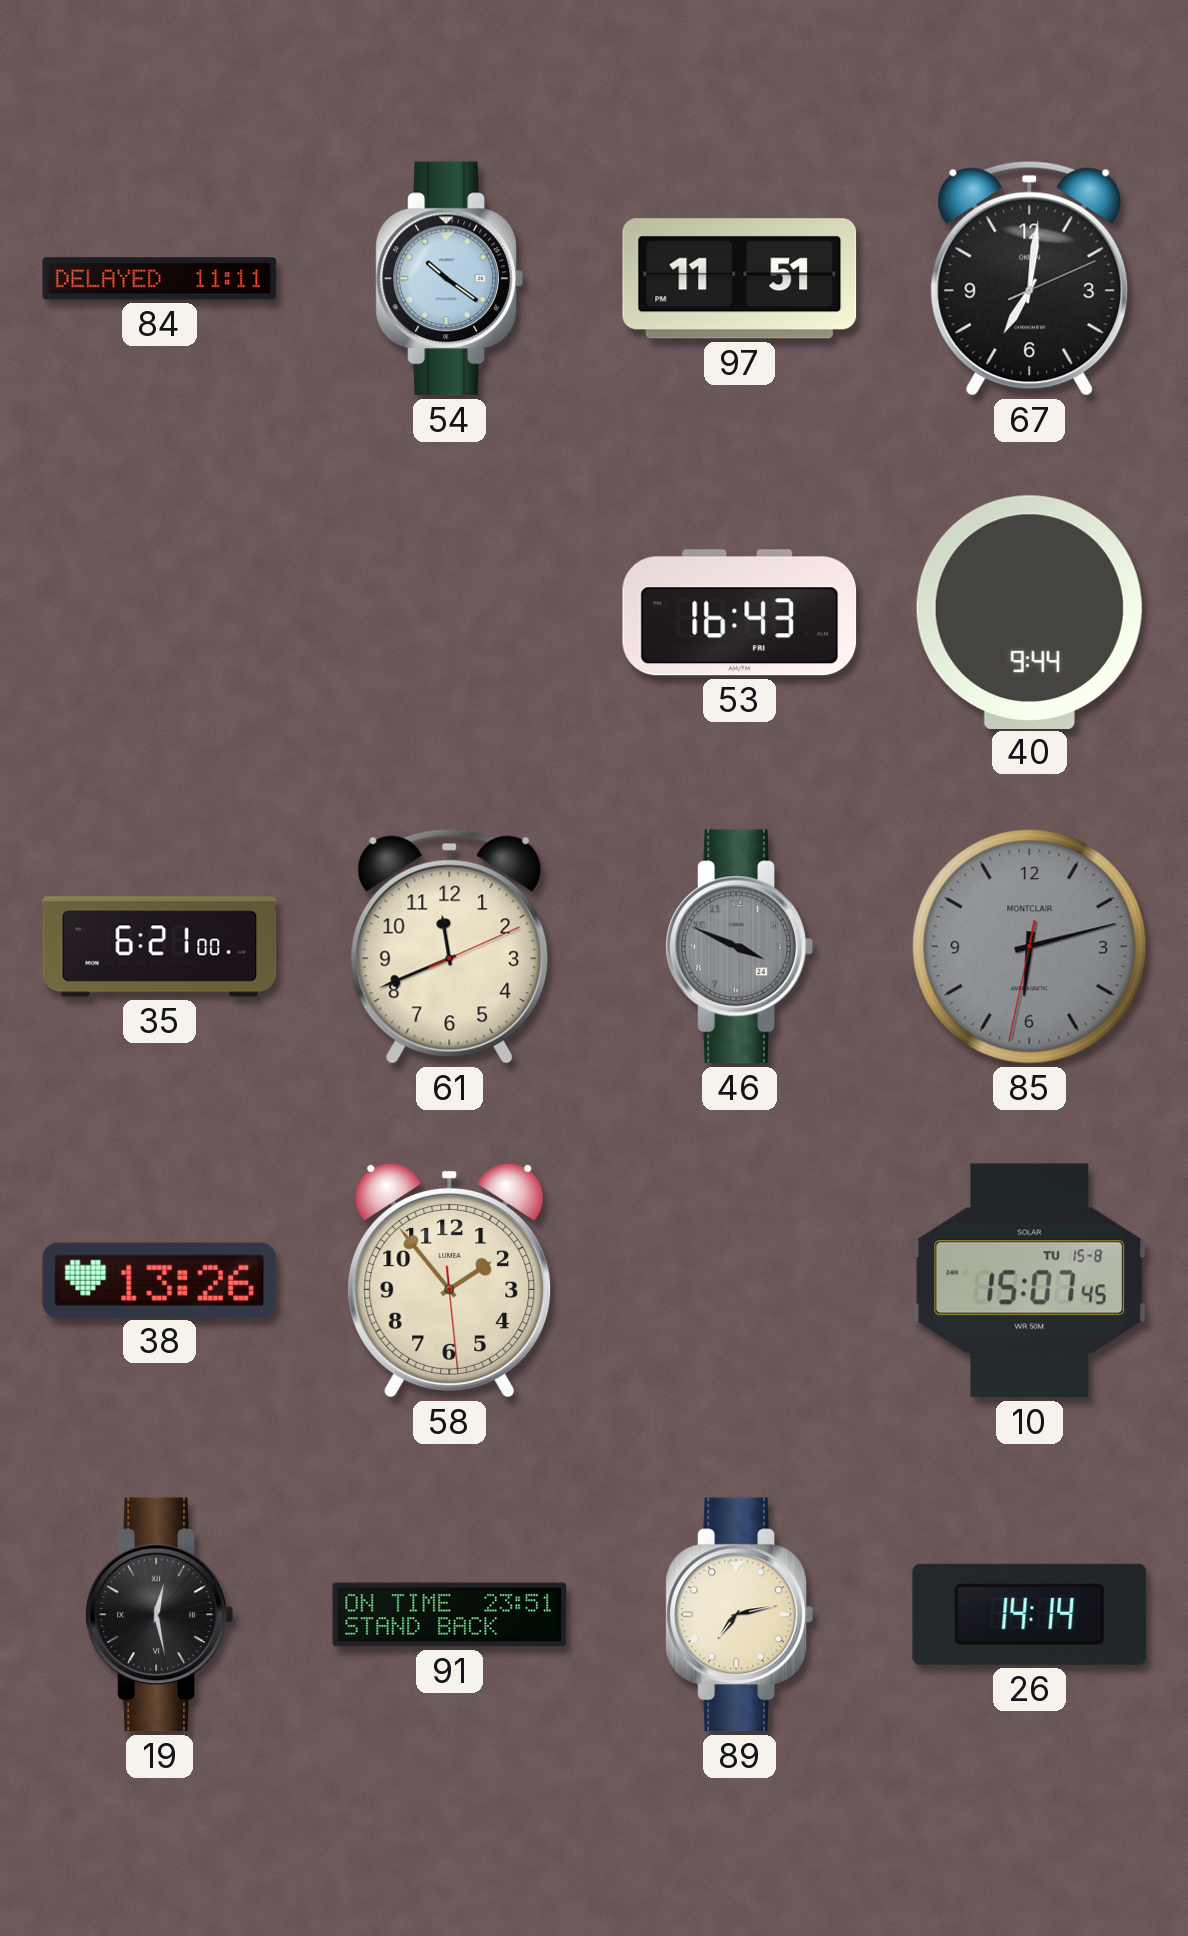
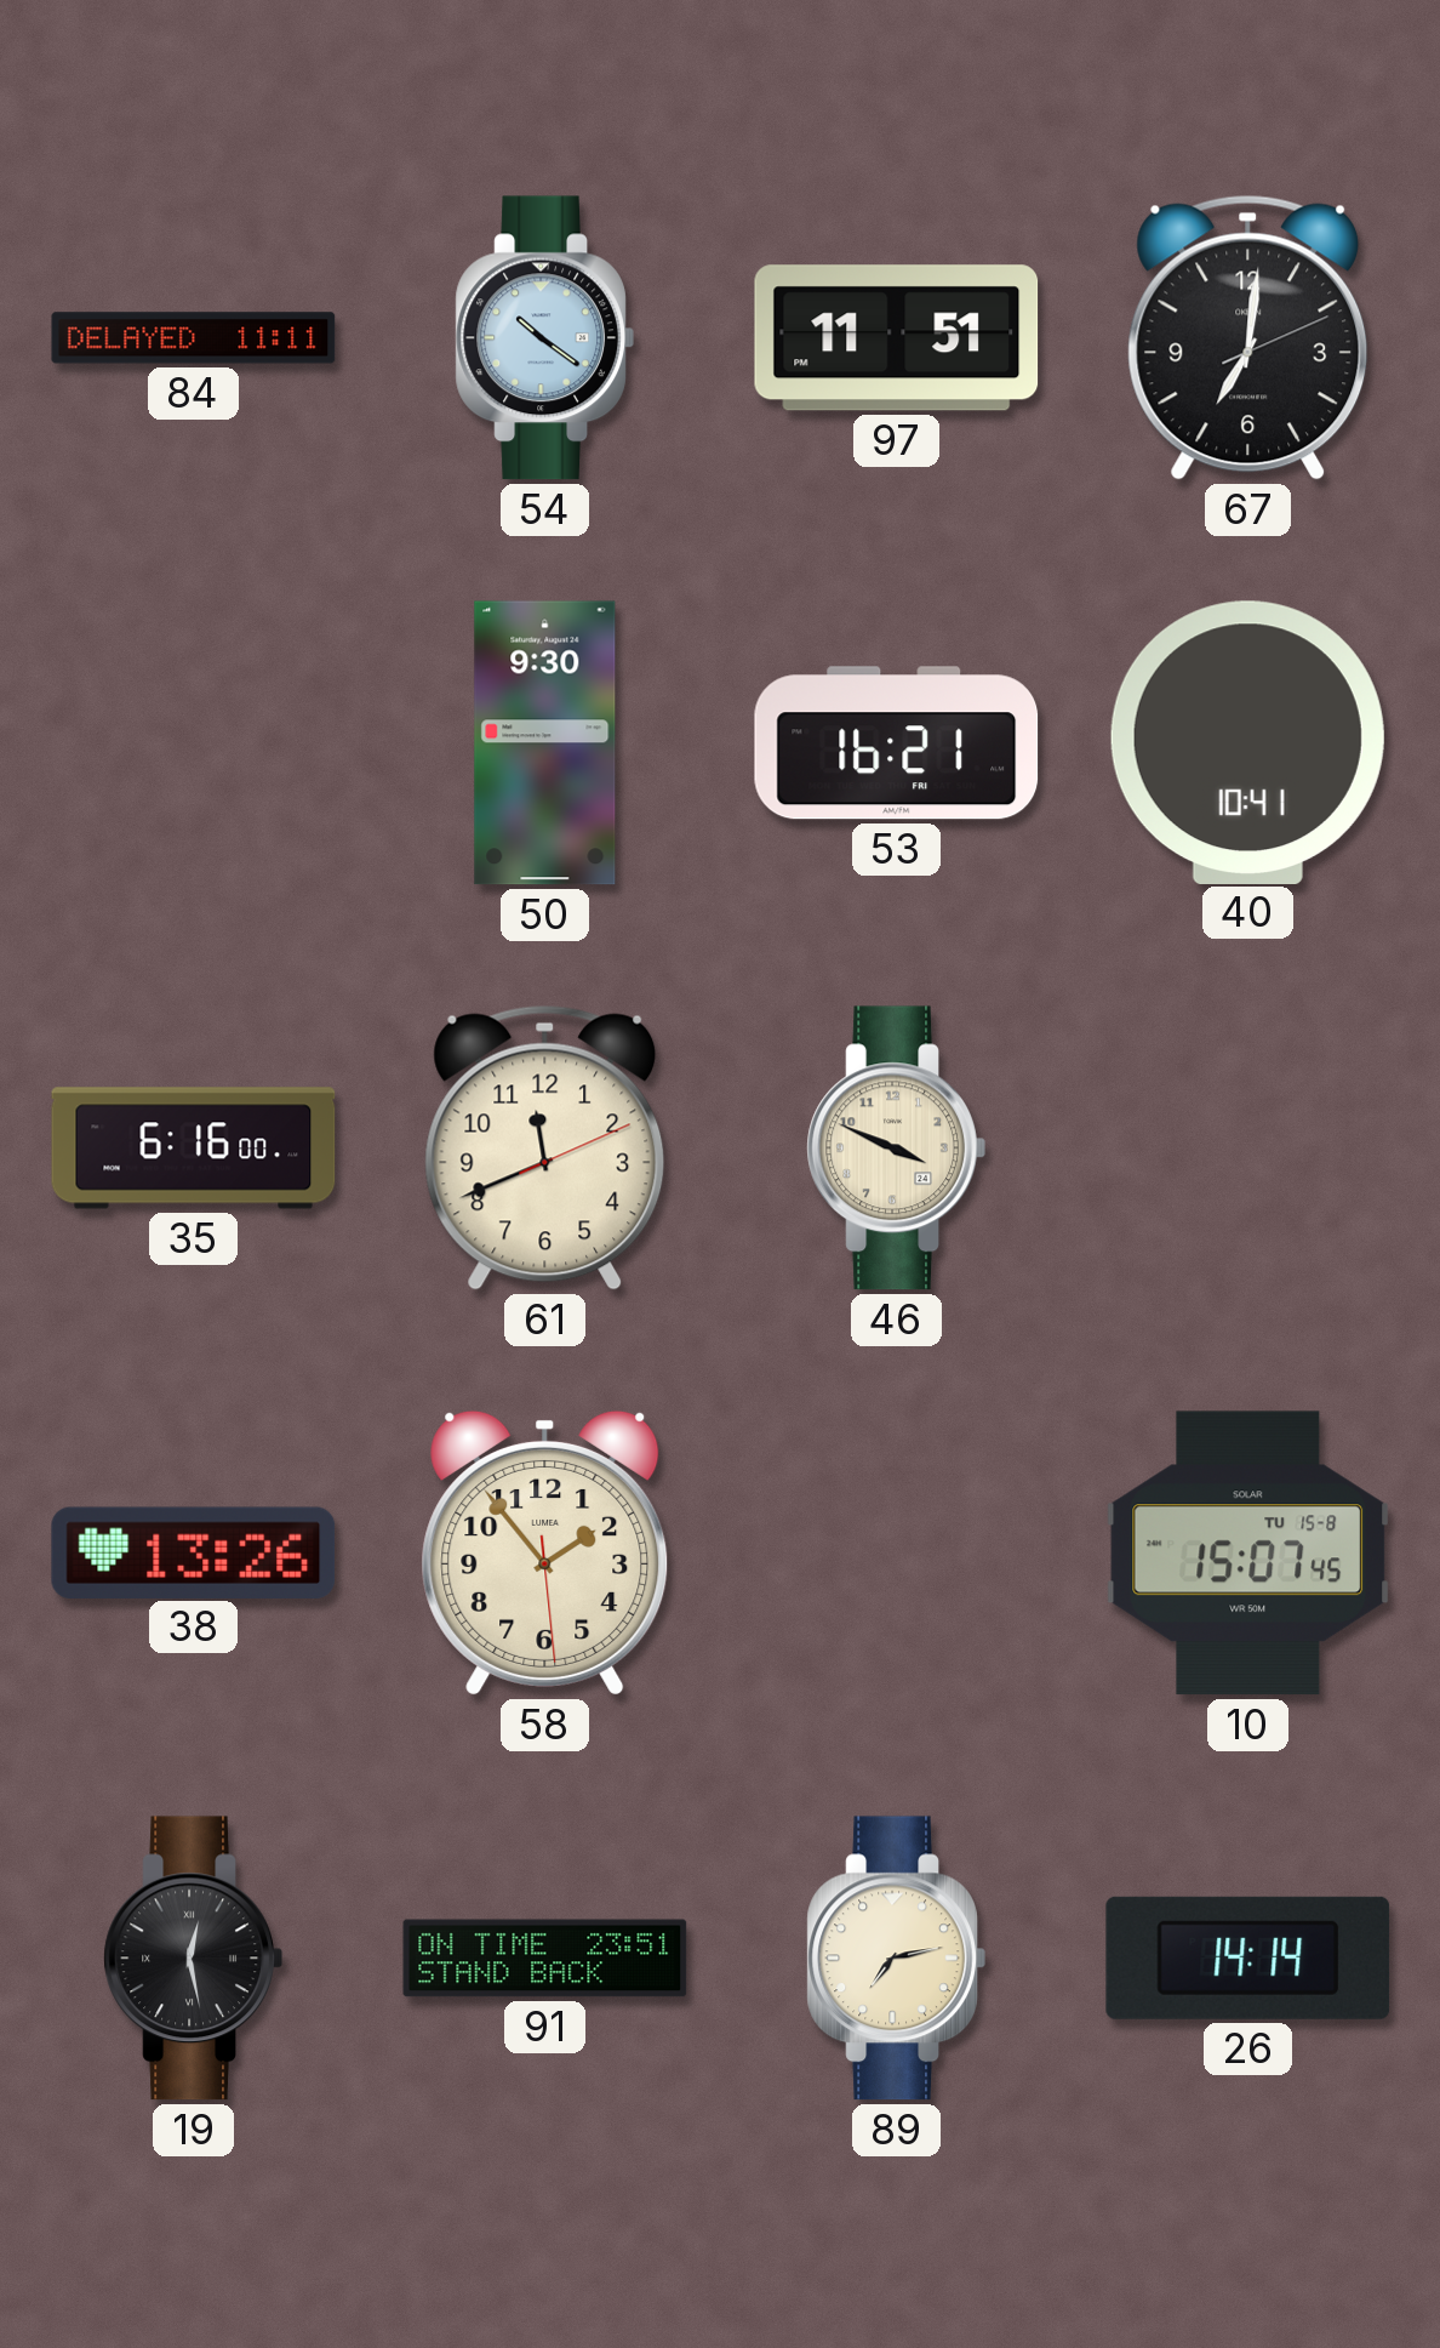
50: none -> 9:30
53: 16:43 -> 16:21
40: 9:44 -> 10:41
35: 6:21 -> 6:16
46 dial: grey -> cream
85: 6:12 -> none
